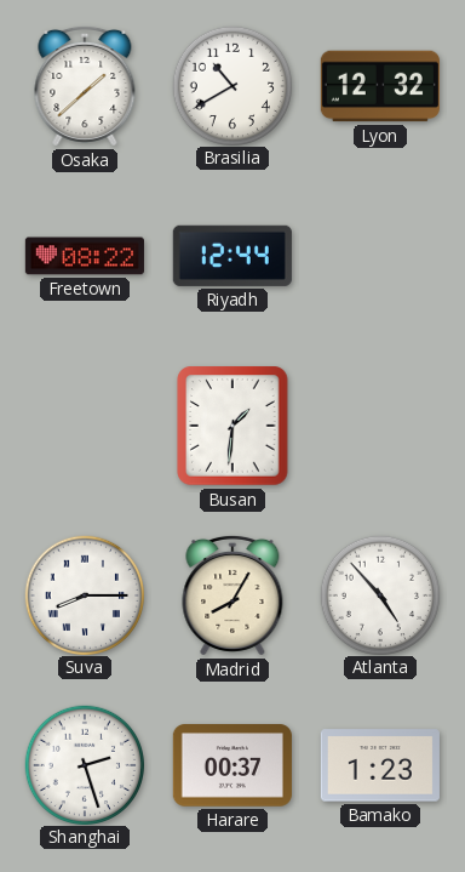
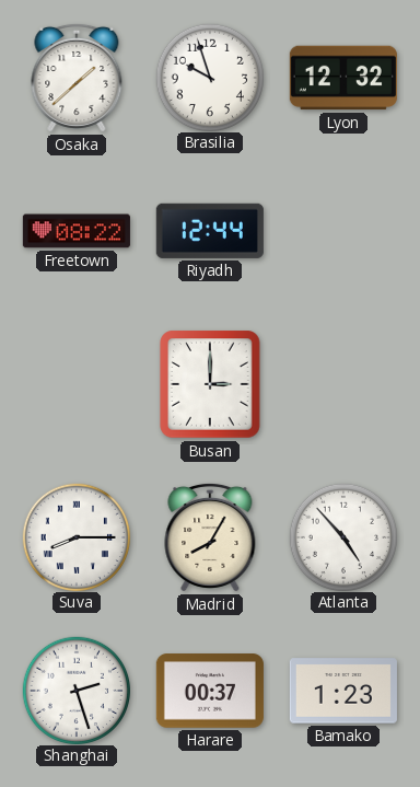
Brasilia: 10:40 -> 9:57
Busan: 1:31 -> 3:00
